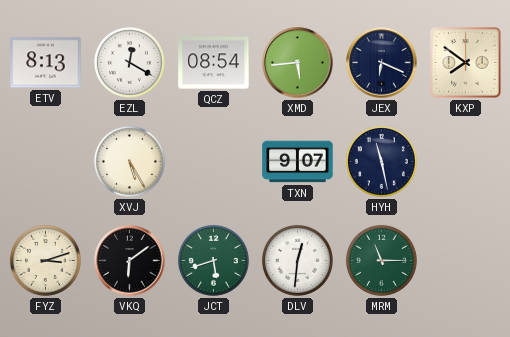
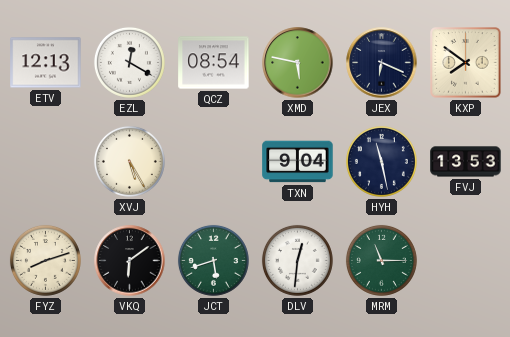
ETV: 8:13 -> 12:13
XMD: 5:44 -> 5:47
TXN: 9:07 -> 9:04
FVJ: none -> 13:53
FYZ: 3:12 -> 8:12
